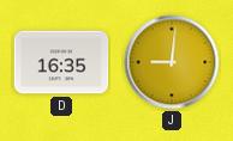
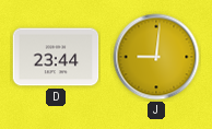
D: 16:35 -> 23:44
